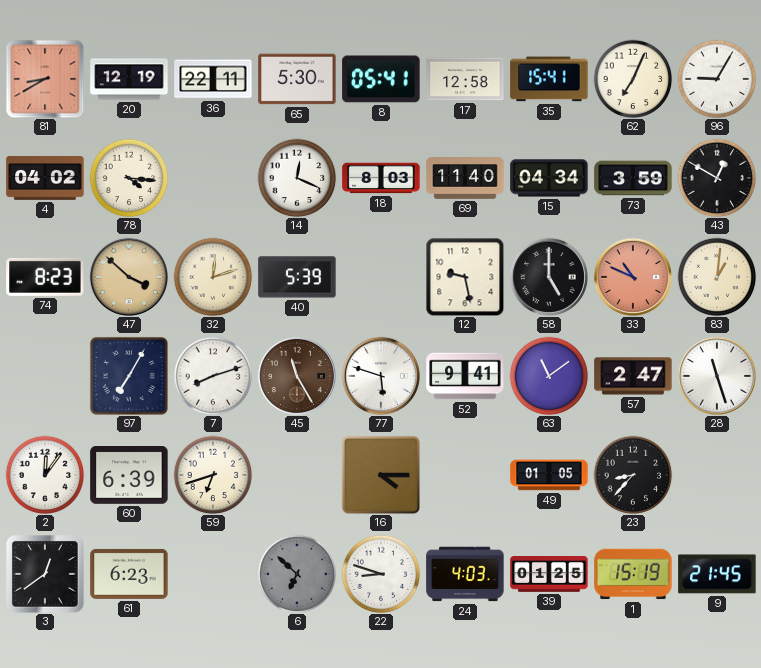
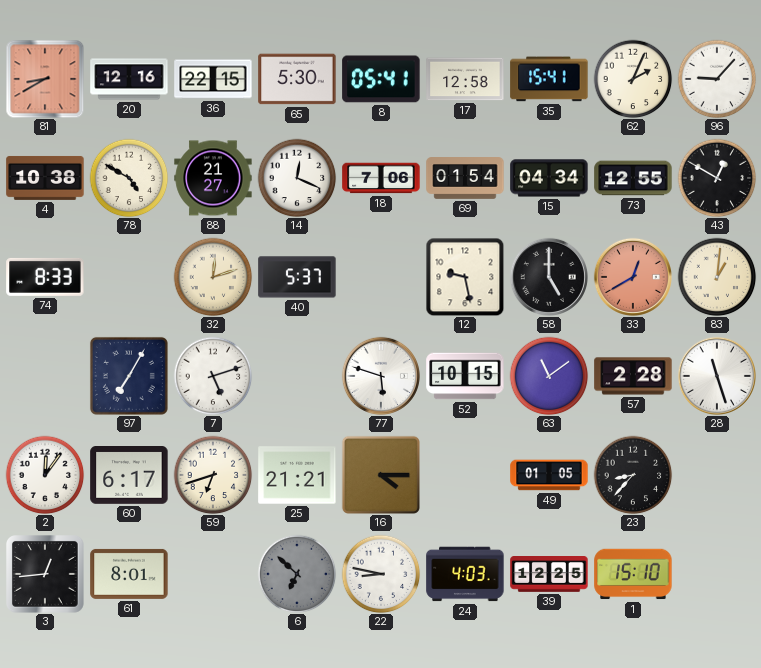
20: 12:19 -> 12:16
36: 22:11 -> 22:15
62: 7:04 -> 2:04
96: 9:05 -> 9:07
4: 04:02 -> 10:38
78: 4:16 -> 4:50
88: none -> 21:27
18: 8:03 -> 7:06
69: 11:40 -> 01:54
73: 3:59 -> 12:55
74: 8:23 -> 8:33
47: 3:52 -> none
40: 5:39 -> 5:37
33: 10:49 -> 12:40
7: 8:12 -> 5:12
45: 11:25 -> none
52: 9:41 -> 10:15
57: 2:47 -> 2:28
60: 6:39 -> 6:17
25: none -> 21:21
3: 12:39 -> 12:44
61: 6:23 -> 8:01
22: 8:48 -> 8:47
39: 01:25 -> 12:25
1: 15:19 -> 15:10
9: 21:45 -> none
